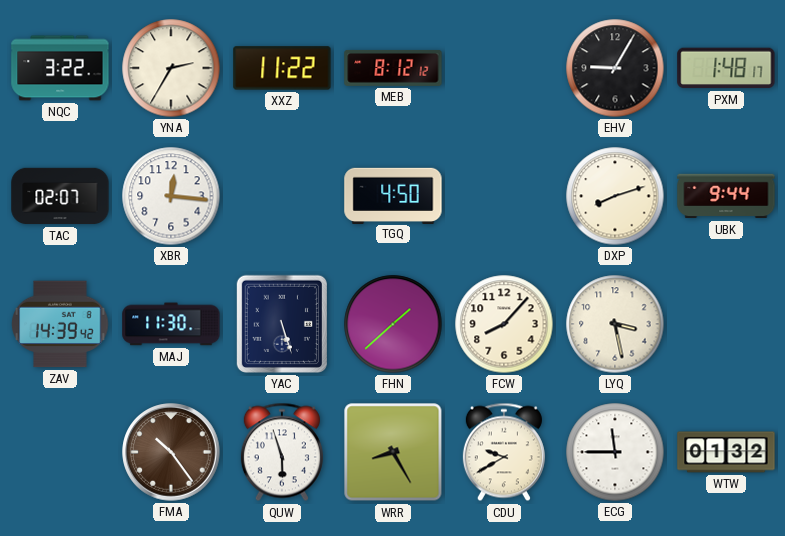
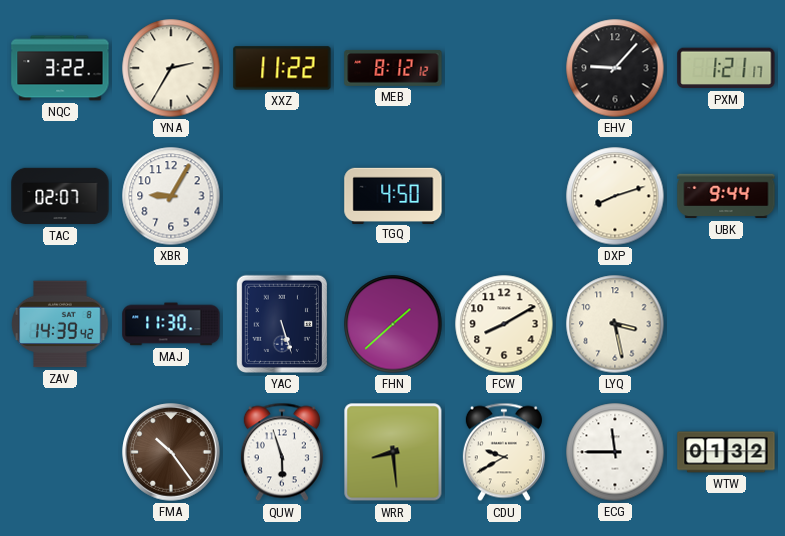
EHV: 9:05 -> 9:07
PXM: 1:48 -> 1:21
XBR: 12:16 -> 9:05
FCW: 8:07 -> 8:10
WRR: 8:25 -> 8:29
